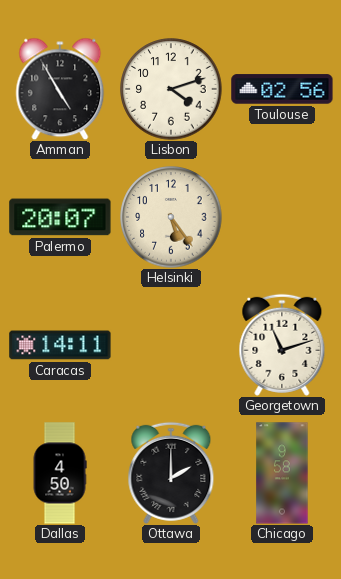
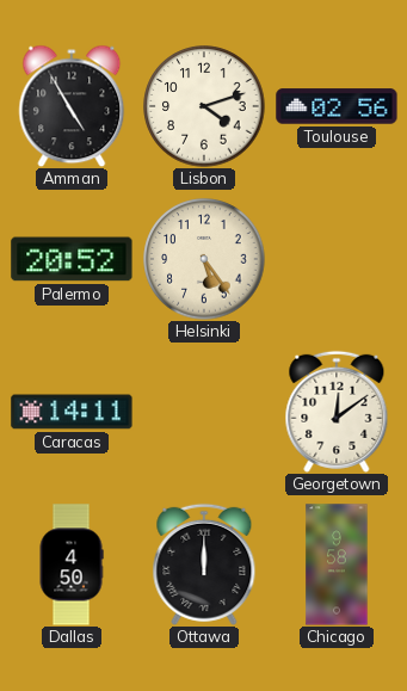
Palermo: 20:07 -> 20:52
Georgetown: 11:12 -> 12:09
Ottawa: 2:00 -> 12:00
